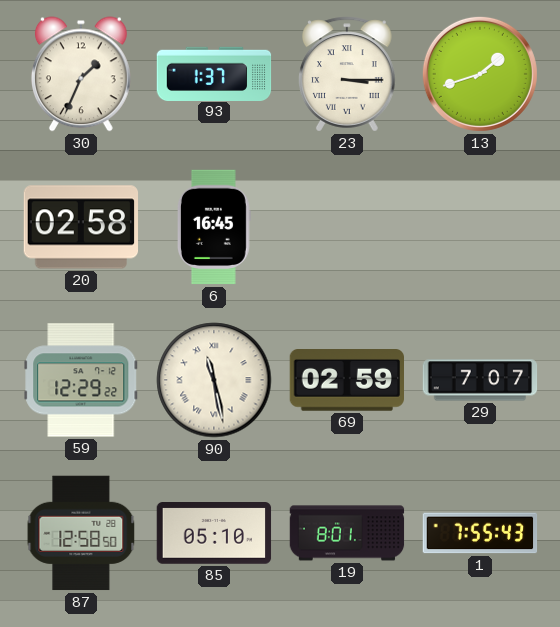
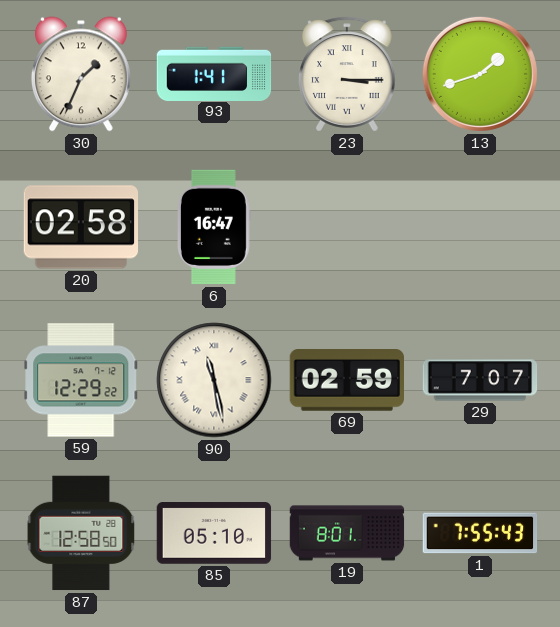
93: 1:37 -> 1:41
6: 16:45 -> 16:47
